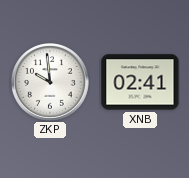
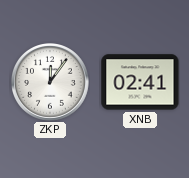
ZKP: 9:59 -> 12:06
